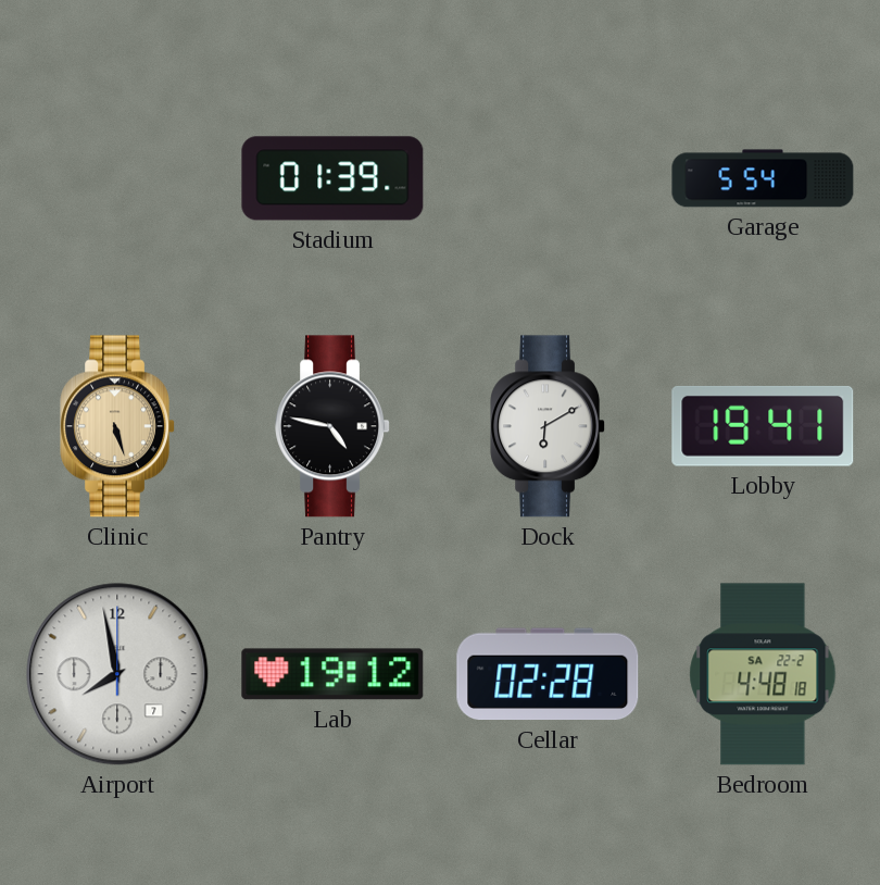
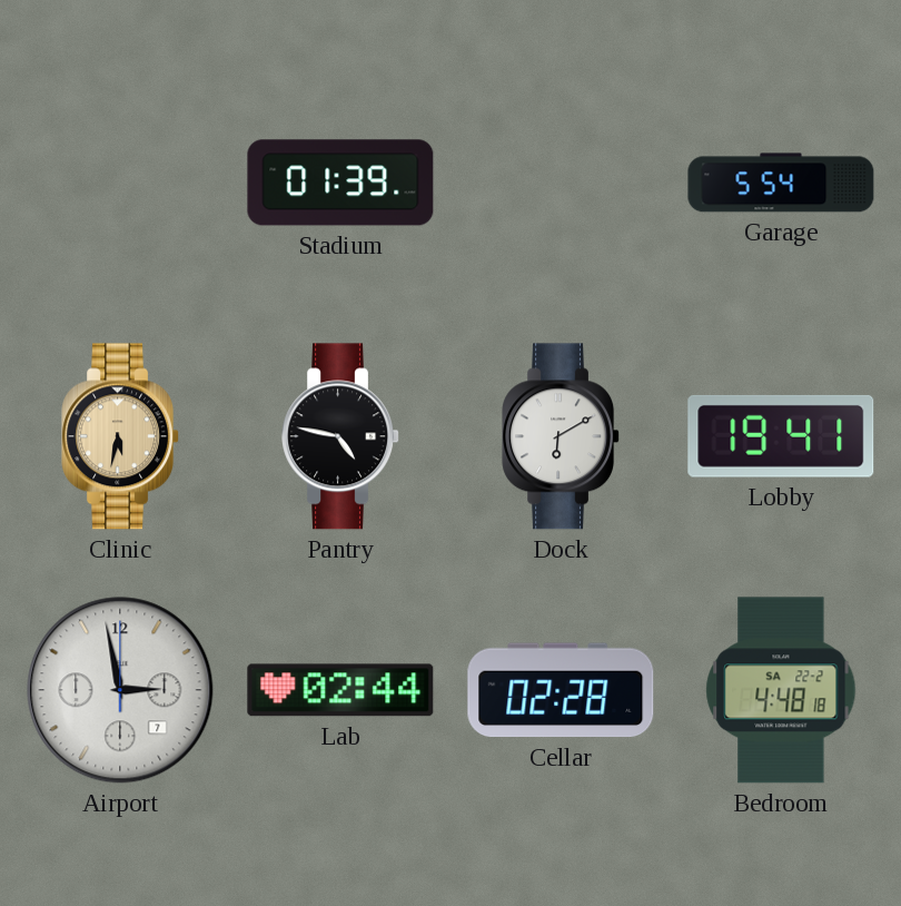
Clinic: 5:27 -> 5:32
Airport: 7:58 -> 2:58
Lab: 19:12 -> 02:44
